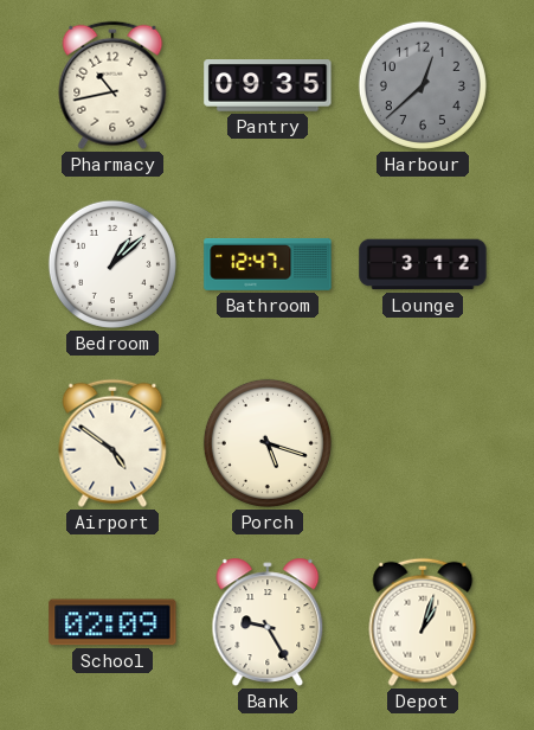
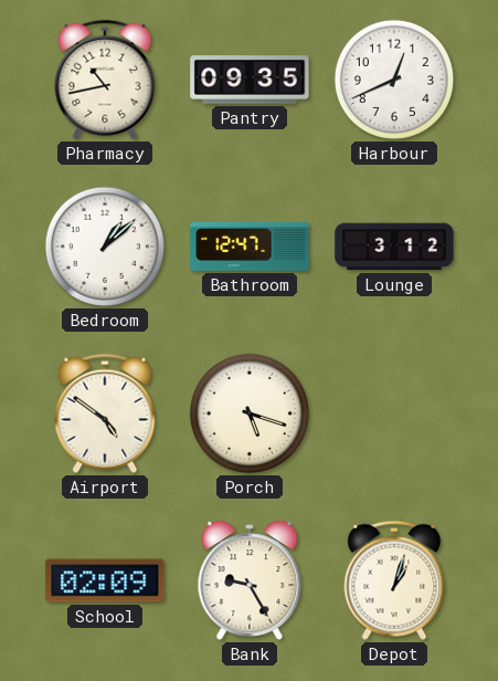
Harbour: 12:38 -> 12:41
Harbour dial: grey -> white
